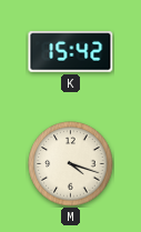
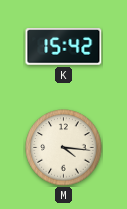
M: 4:18 -> 4:16
